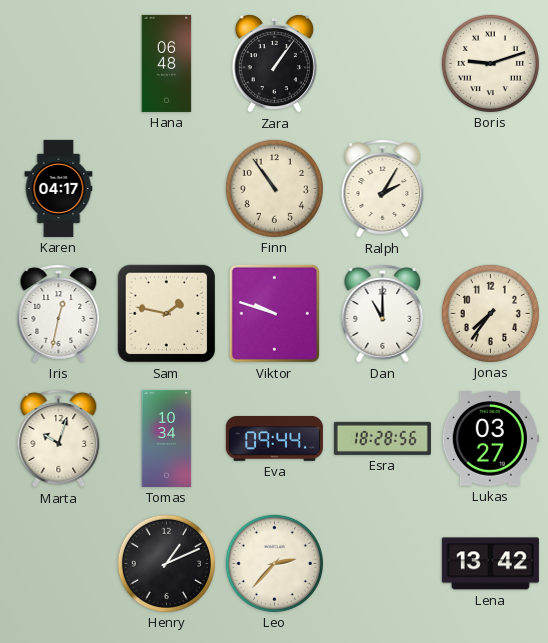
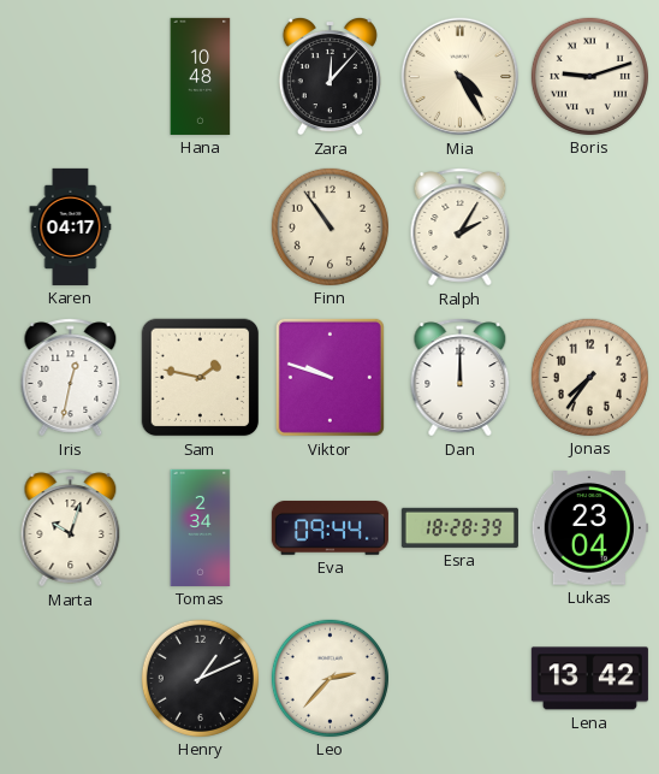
Hana: 06:48 -> 10:48
Zara: 1:06 -> 12:07
Mia: none -> 4:25
Dan: 11:00 -> 12:00
Tomas: 10:34 -> 2:34
Esra: 18:28:56 -> 18:28:39
Lukas: 03:27 -> 23:04
